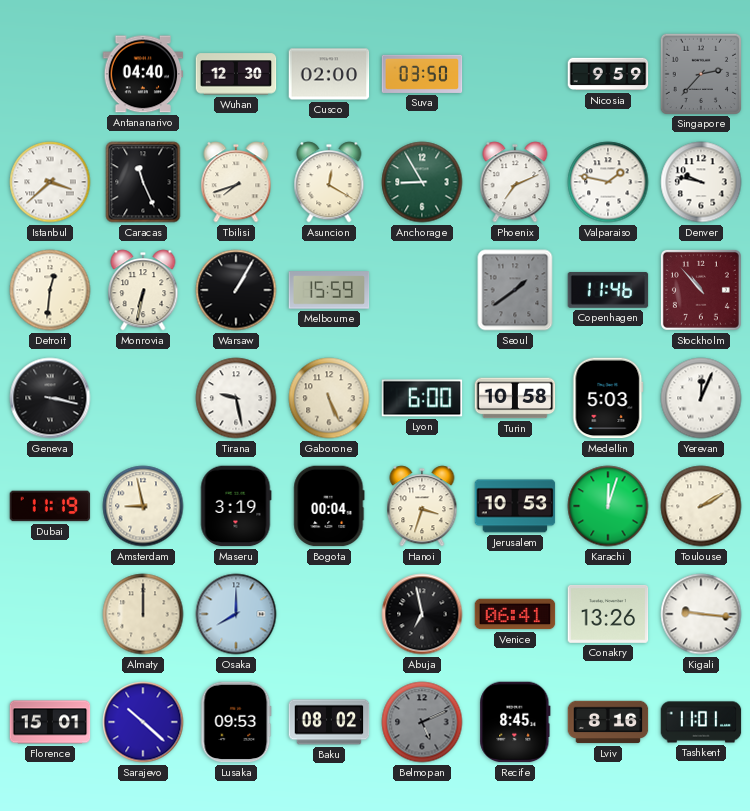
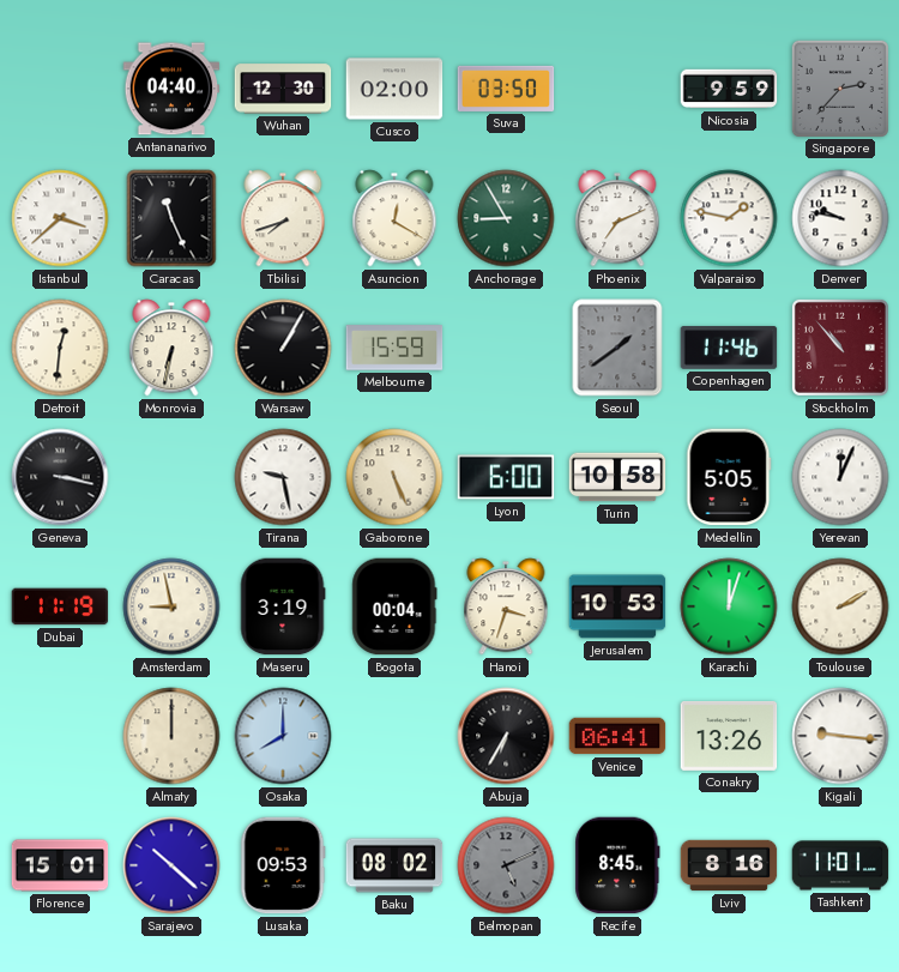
Medellin: 5:03 -> 5:05
Abuja: 6:58 -> 6:35
